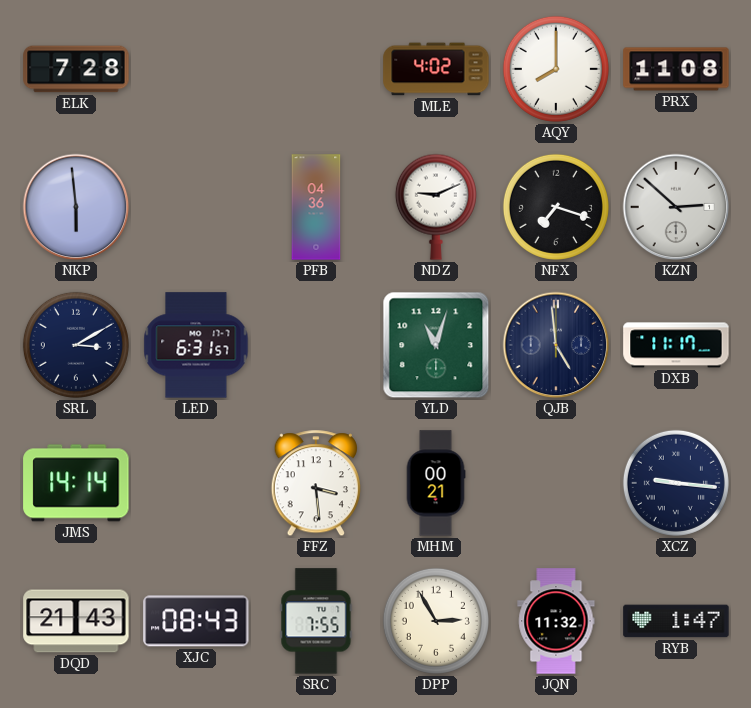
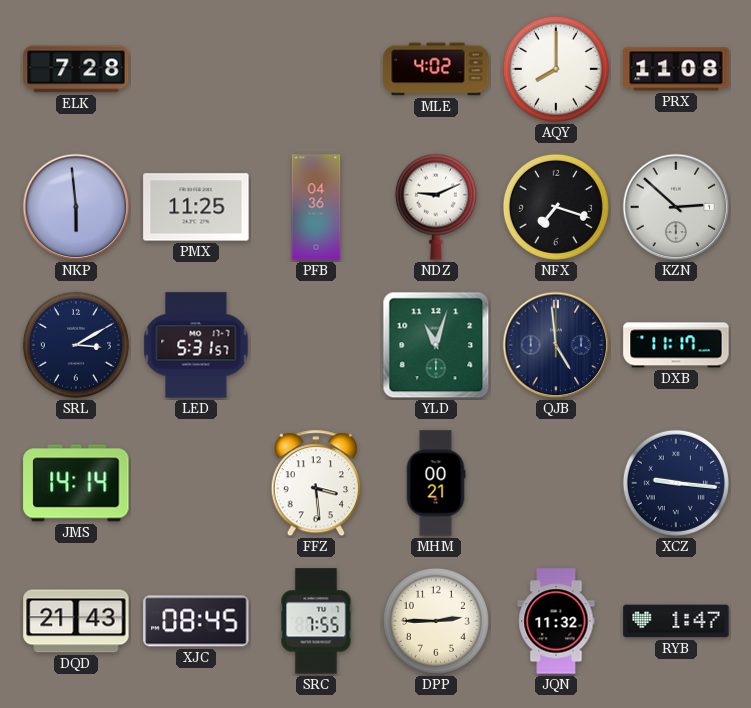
PMX: none -> 11:25
LED: 6:31 -> 5:31
XJC: 08:43 -> 08:45
DPP: 2:55 -> 2:45
